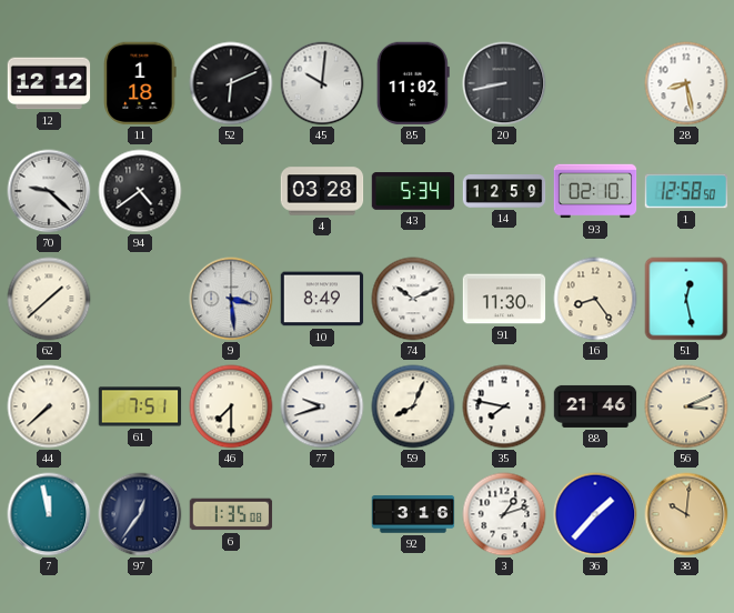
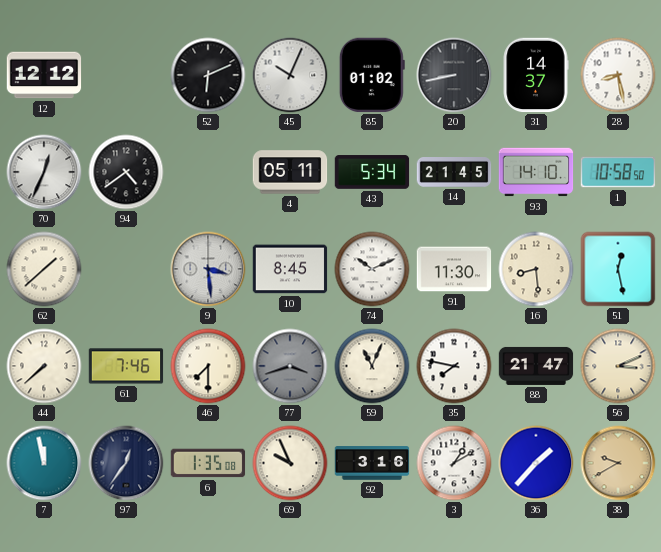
11: 1:18 -> none
45: 10:01 -> 10:04
85: 11:02 -> 01:02
31: none -> 14:37
70: 9:22 -> 12:34
4: 03:28 -> 05:11
14: 12:59 -> 21:45
93: 02:10 -> 14:10
1: 12:58 -> 10:58
10: 8:49 -> 8:45
16: 8:24 -> 8:29
61: 7:51 -> 7:46
77: 9:42 -> 3:42
77 dial: white -> grey
59: 8:04 -> 11:04
88: 21:46 -> 21:47
69: none -> 9:56
3: 1:12 -> 1:10
38: 10:01 -> 9:40
